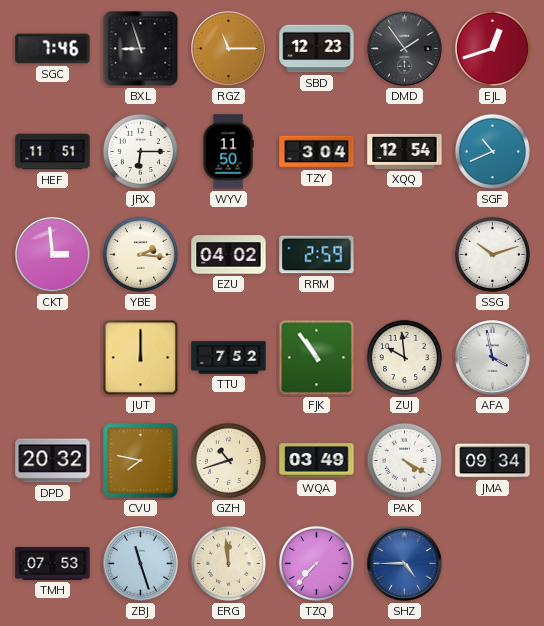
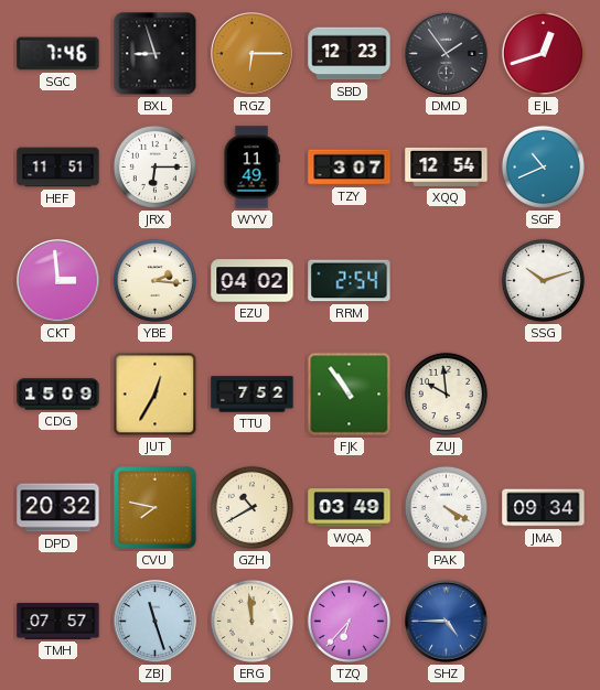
RGZ: 11:15 -> 6:15
WYV: 11:50 -> 11:49
TZY: 3:04 -> 3:07
RRM: 2:59 -> 2:54
CDG: none -> 15:09
JUT: 12:00 -> 12:35
AFA: 3:58 -> none
GZH: 10:42 -> 10:40
TMH: 07:53 -> 07:57
TZQ: 7:37 -> 6:37
